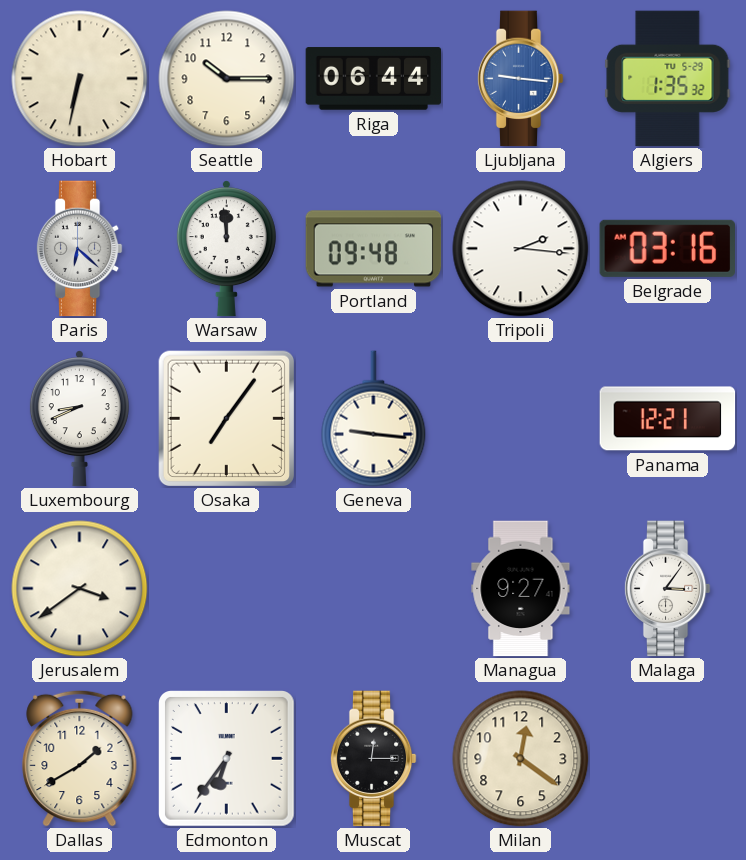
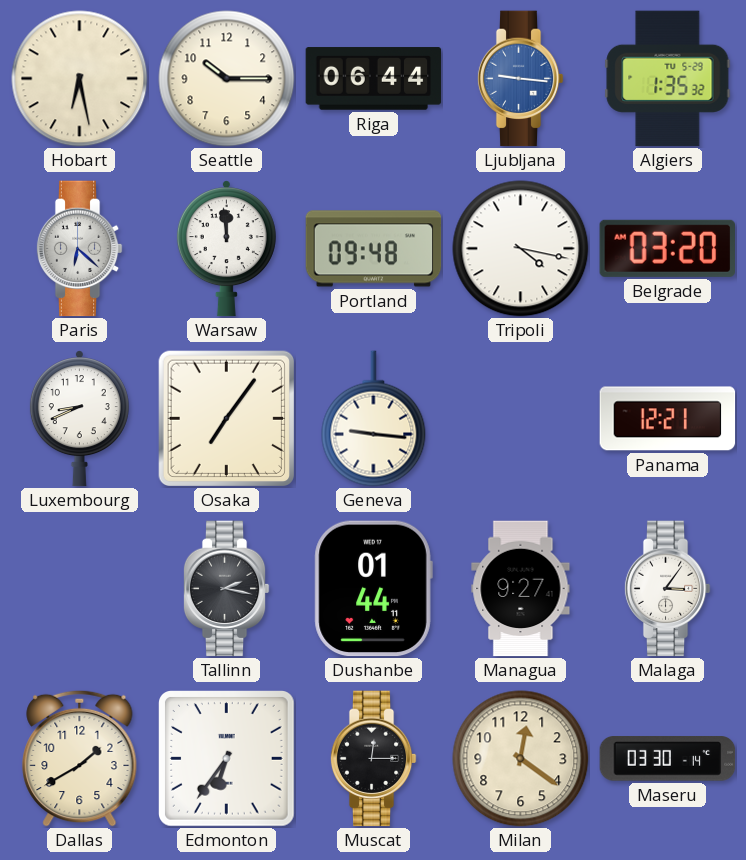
Hobart: 6:32 -> 6:28
Tripoli: 2:16 -> 4:17
Belgrade: 03:16 -> 03:20
Jerusalem: 3:39 -> none
Tallinn: none -> 2:17
Dushanbe: none -> 01:44
Maseru: none -> 03:30
